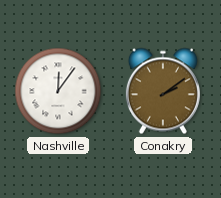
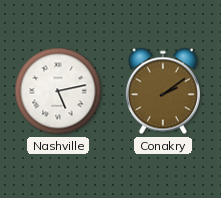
Nashville: 12:06 -> 5:13
